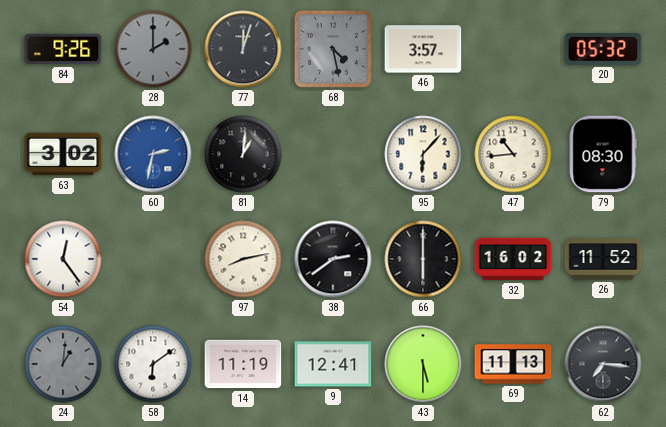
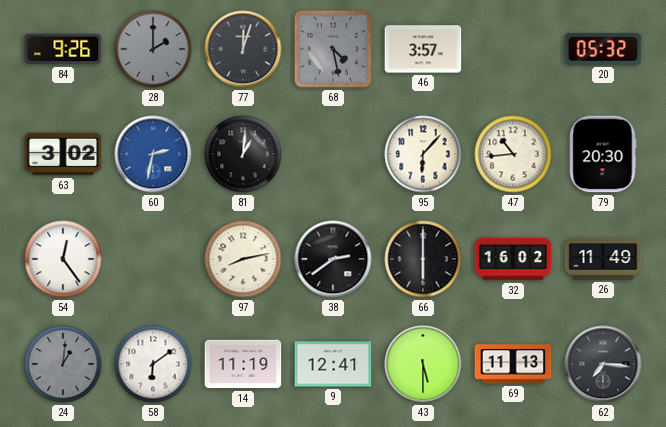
79: 08:30 -> 20:30
26: 11:52 -> 11:49
